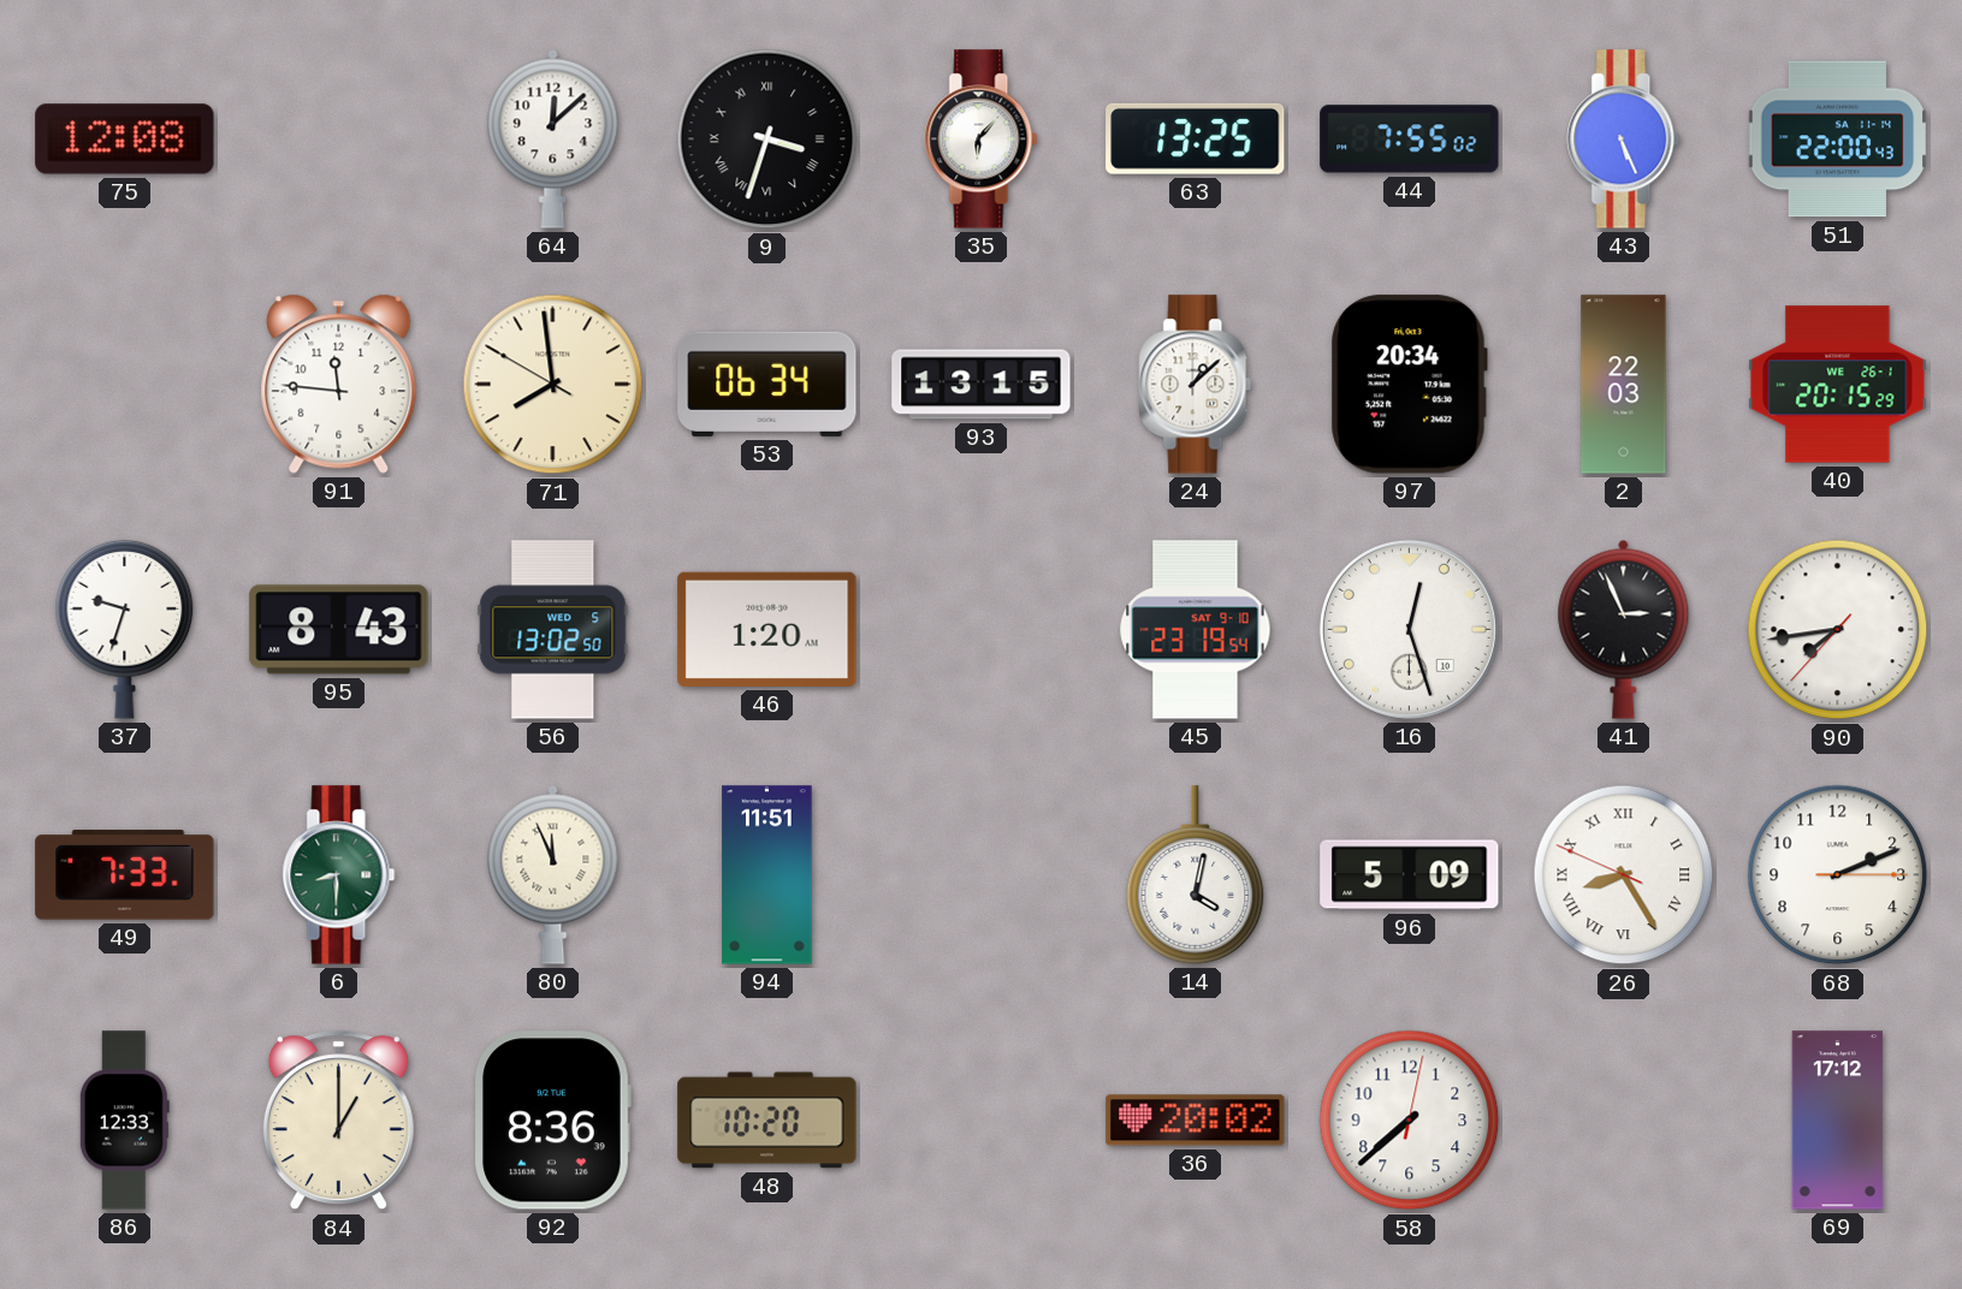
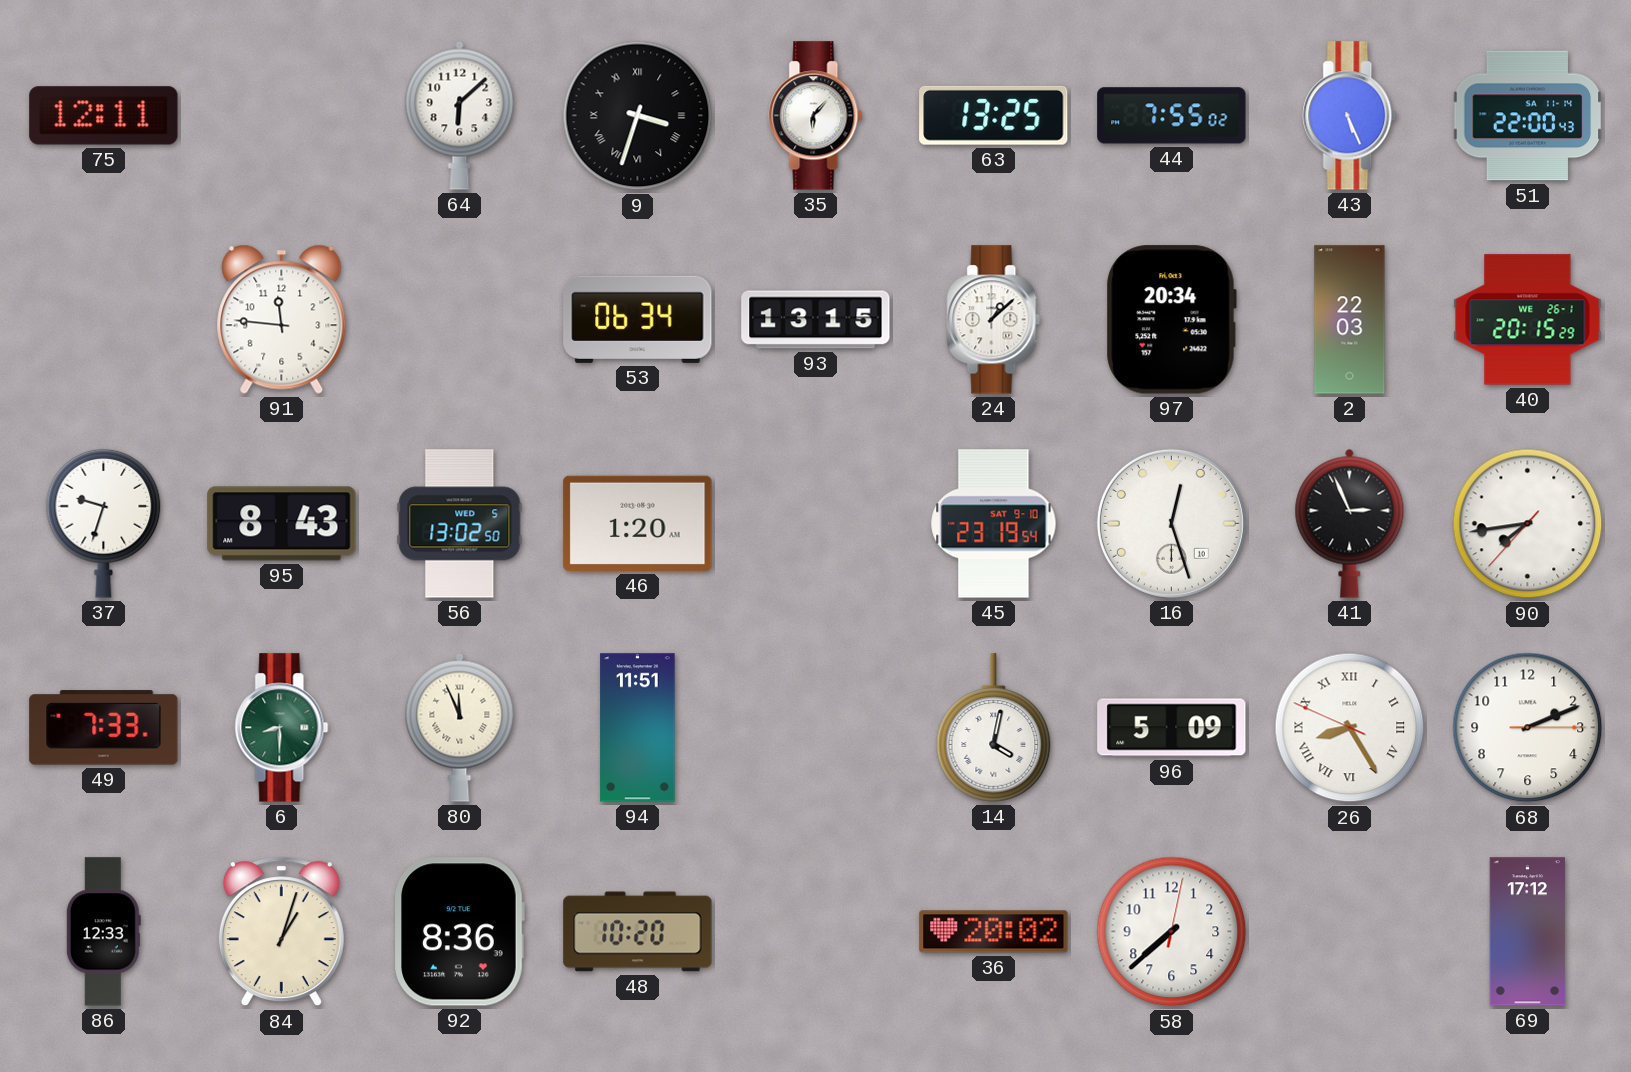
75: 12:08 -> 12:11
64: 12:08 -> 6:08
71: 7:58 -> none
84: 1:00 -> 1:03
